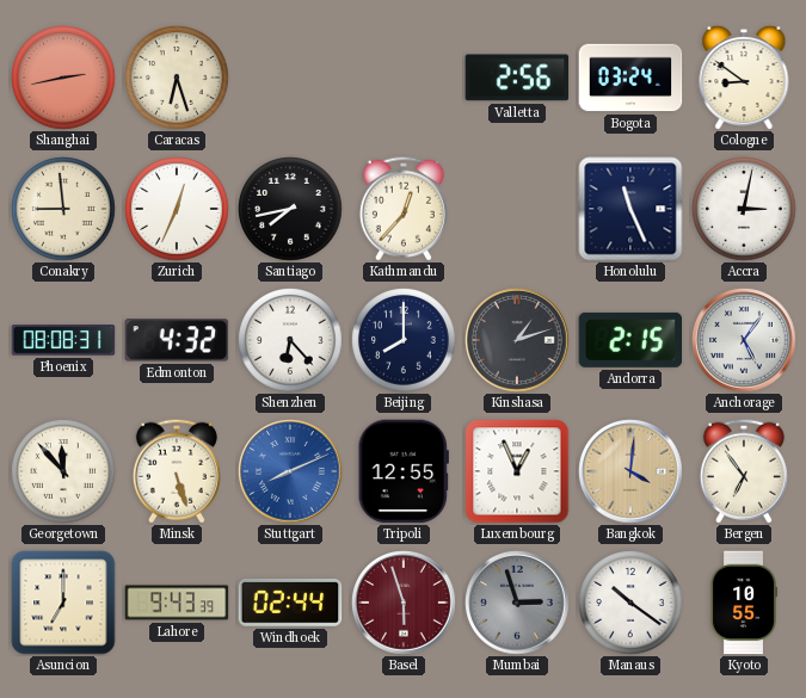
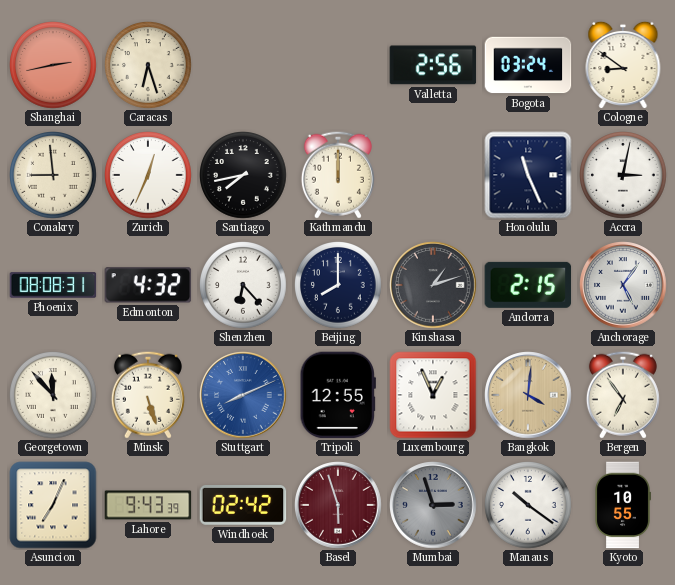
Kathmandu: 12:37 -> 12:00
Asuncion: 7:00 -> 7:04
Windhoek: 02:44 -> 02:42
